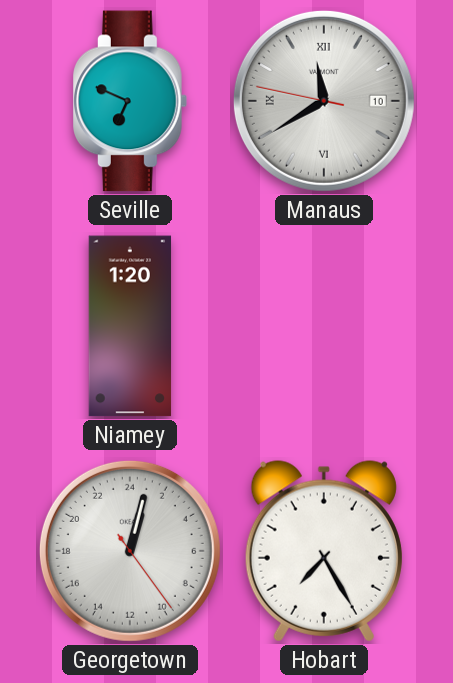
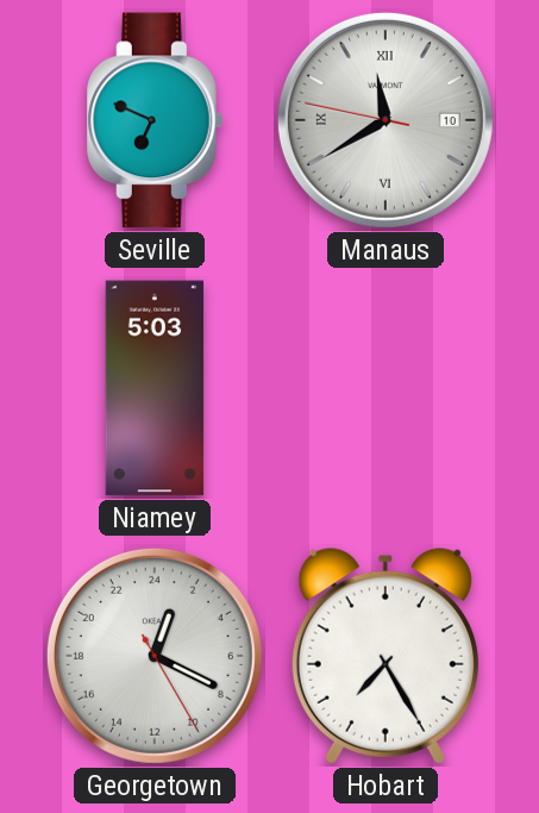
Niamey: 1:20 -> 5:03
Georgetown: 1:02 -> 1:19
